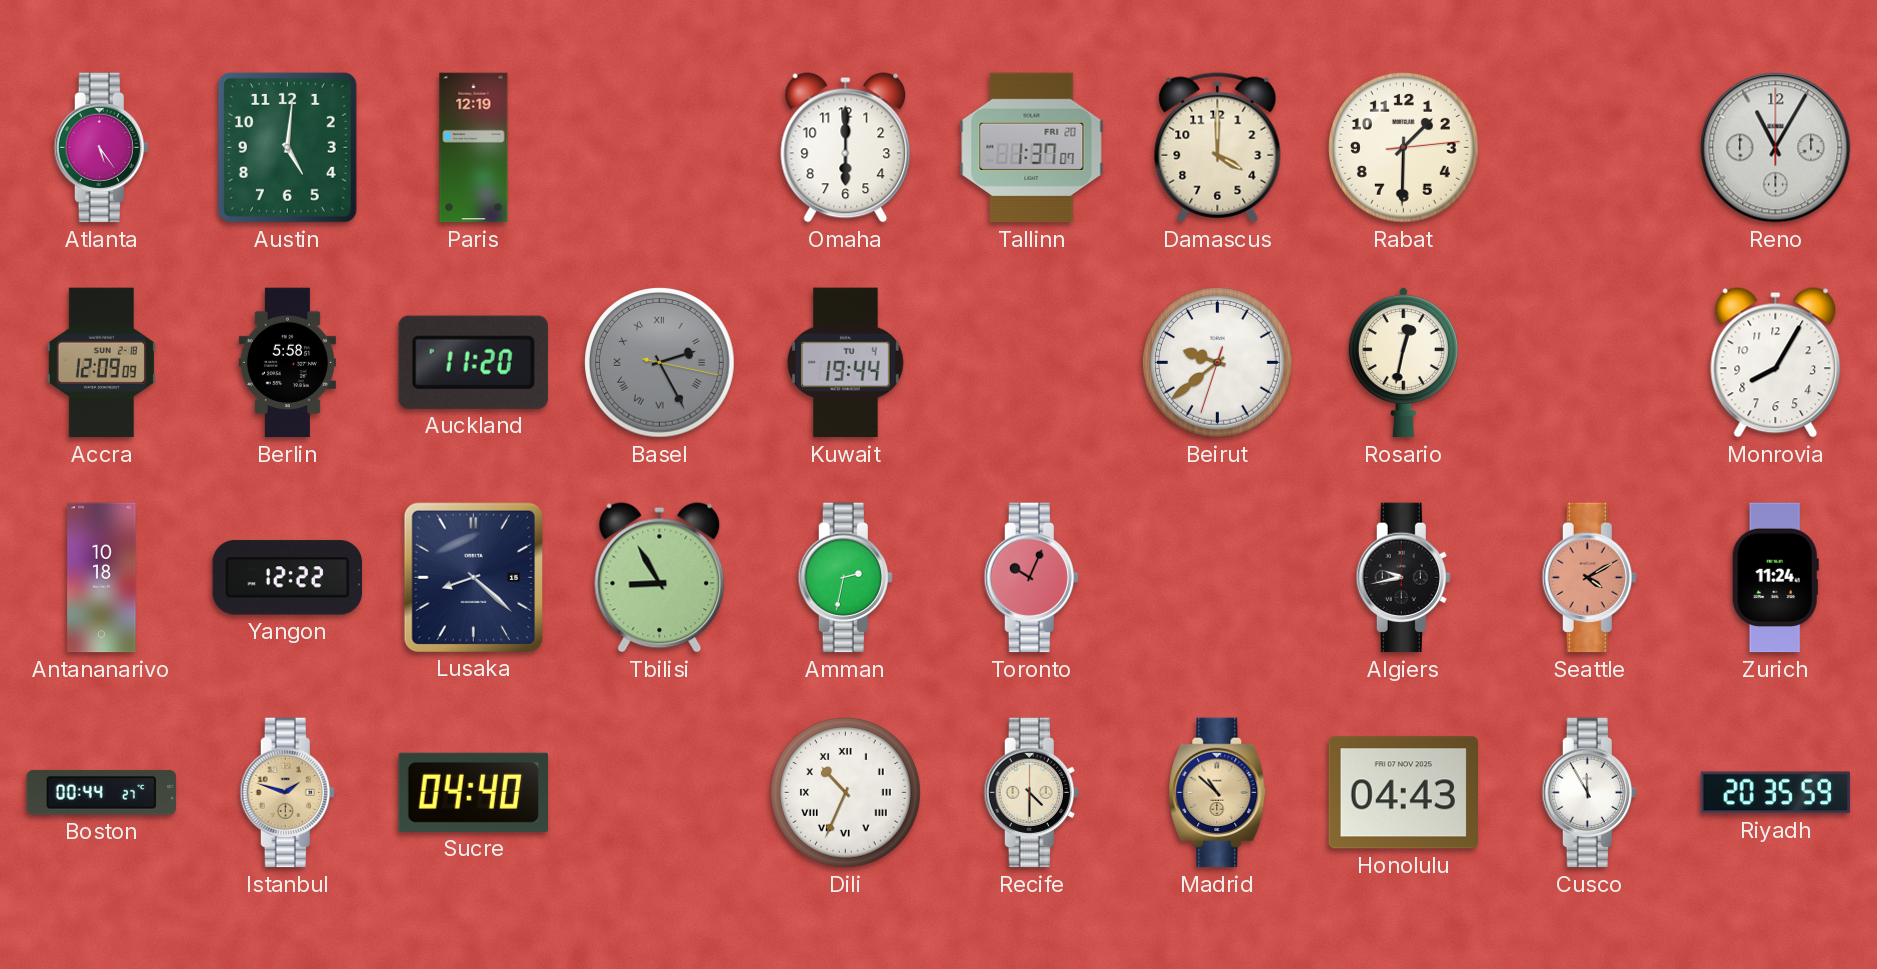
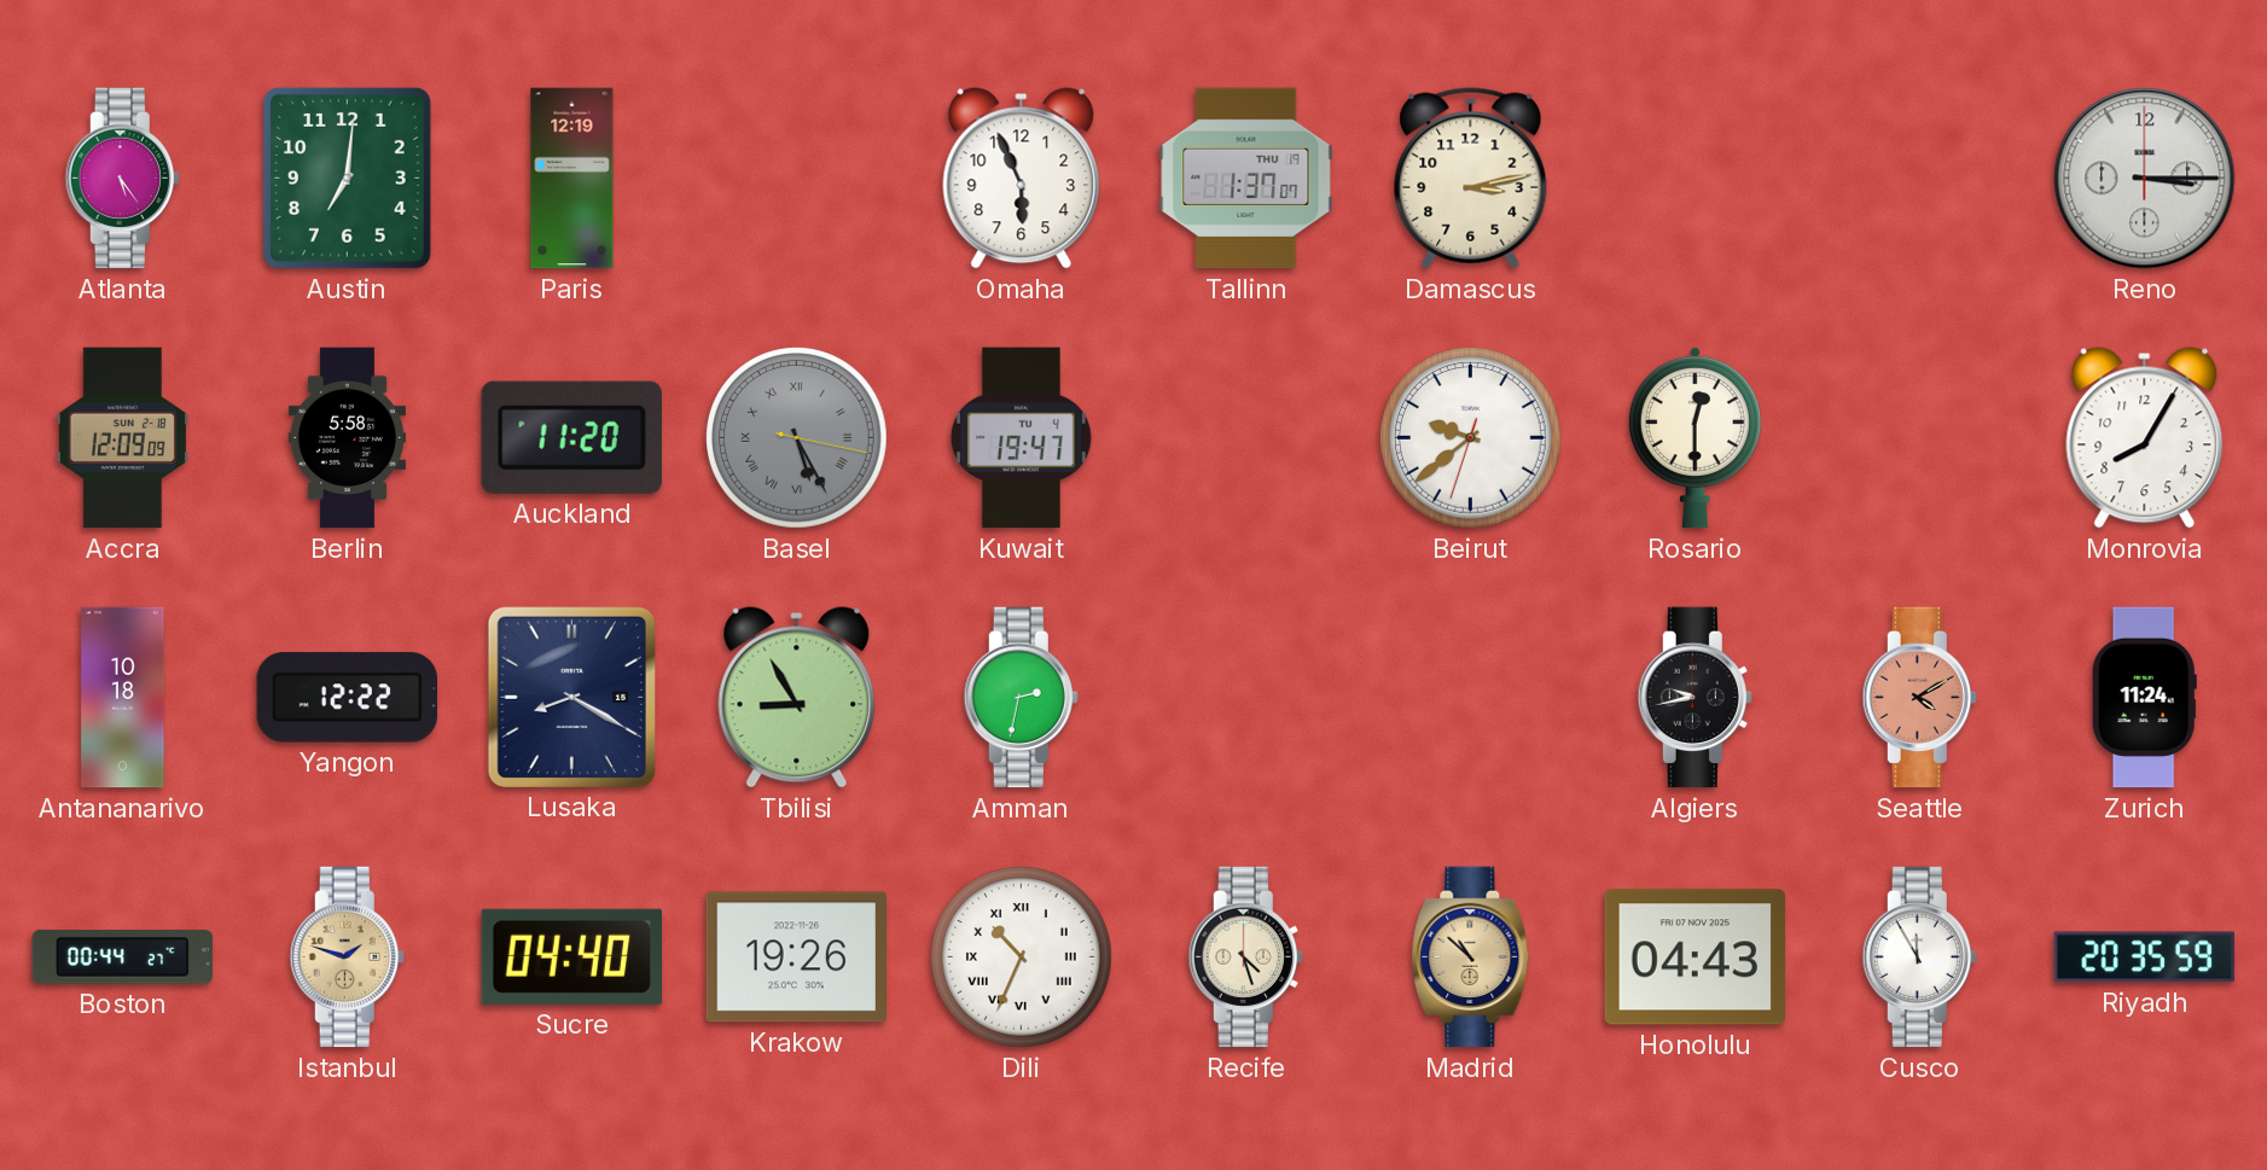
Austin: 5:01 -> 7:01
Omaha: 6:00 -> 5:56
Tallinn date: FRI 20 -> THU 19
Damascus: 4:00 -> 3:13
Rabat: 1:30 -> none
Reno: 11:05 -> 3:15
Basel: 2:25 -> 5:25
Kuwait: 19:44 -> 19:47
Rosario: 12:32 -> 12:30
Lusaka: 8:22 -> 8:20
Toronto: 10:04 -> none
Krakow: none -> 19:26
Recife: 4:30 -> 4:27
